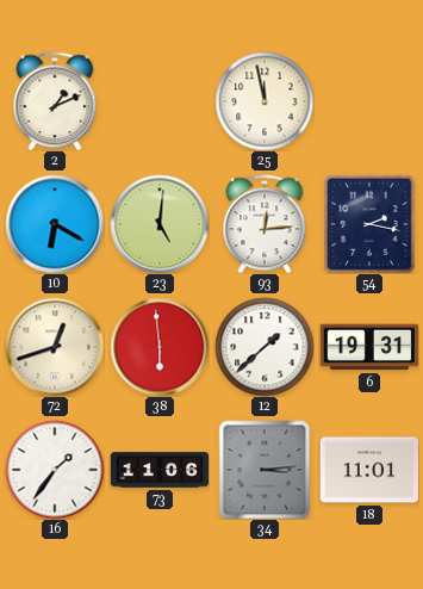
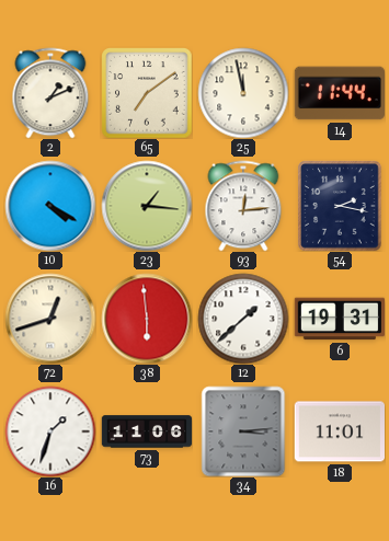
65: none -> 7:09
14: none -> 11:44
10: 6:20 -> 4:20
23: 5:01 -> 1:16
16: 1:36 -> 1:33
